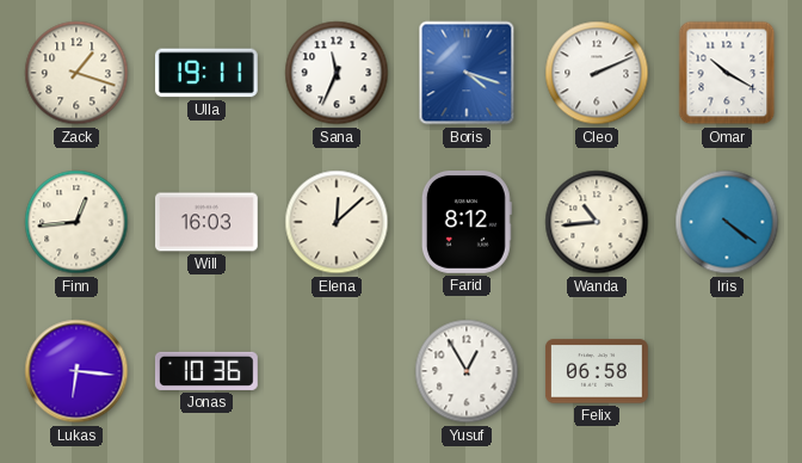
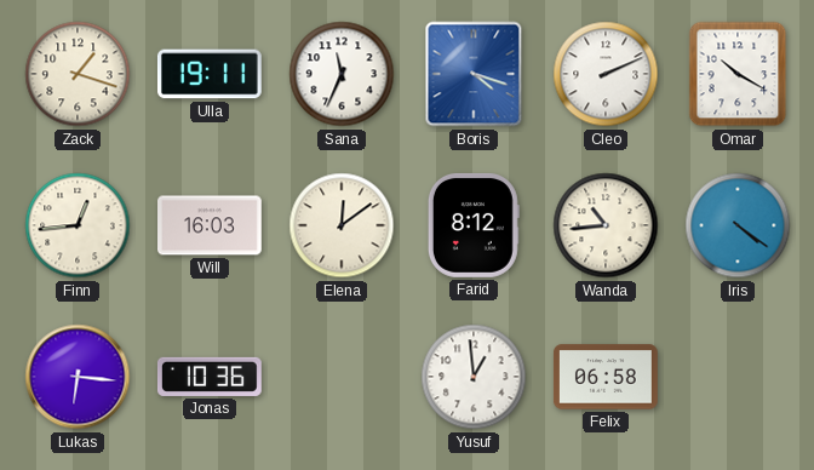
Elena: 12:08 -> 12:09
Yusuf: 12:55 -> 12:59
